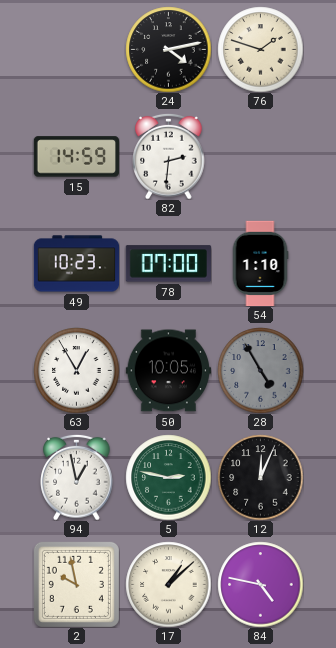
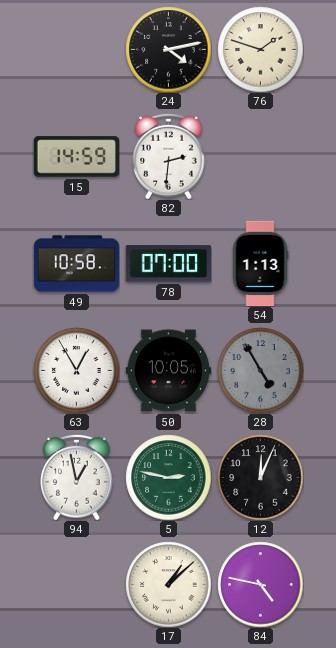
49: 10:23 -> 10:58
54: 1:10 -> 1:13
2: 9:58 -> none
